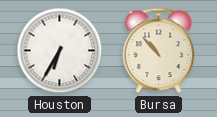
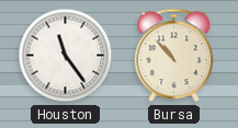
Houston: 6:35 -> 11:24
